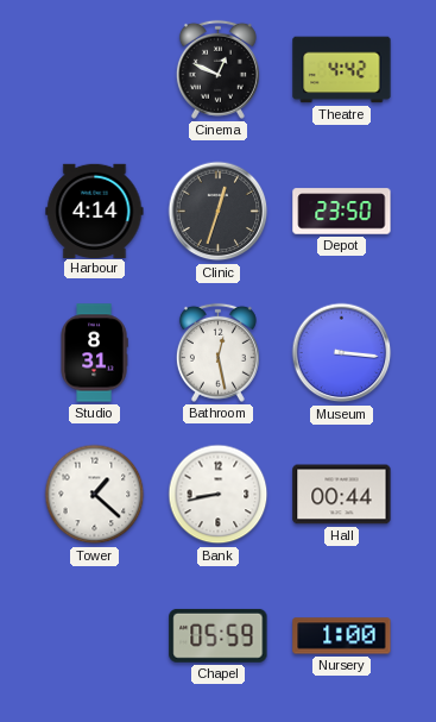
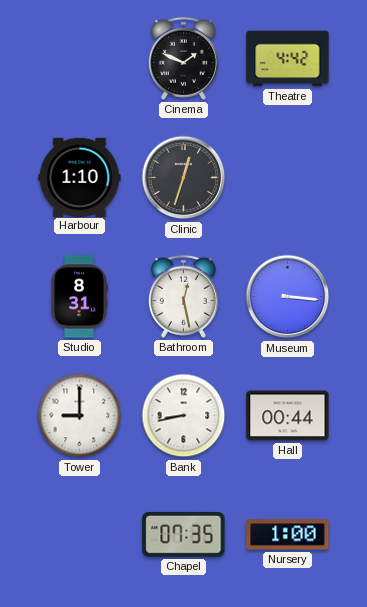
Cinema: 12:49 -> 1:49
Harbour: 4:14 -> 1:10
Depot: 23:50 -> none
Tower: 1:22 -> 9:00
Chapel: 05:59 -> 07:35
